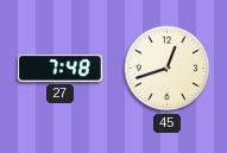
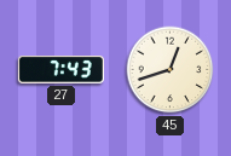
27: 7:48 -> 7:43
